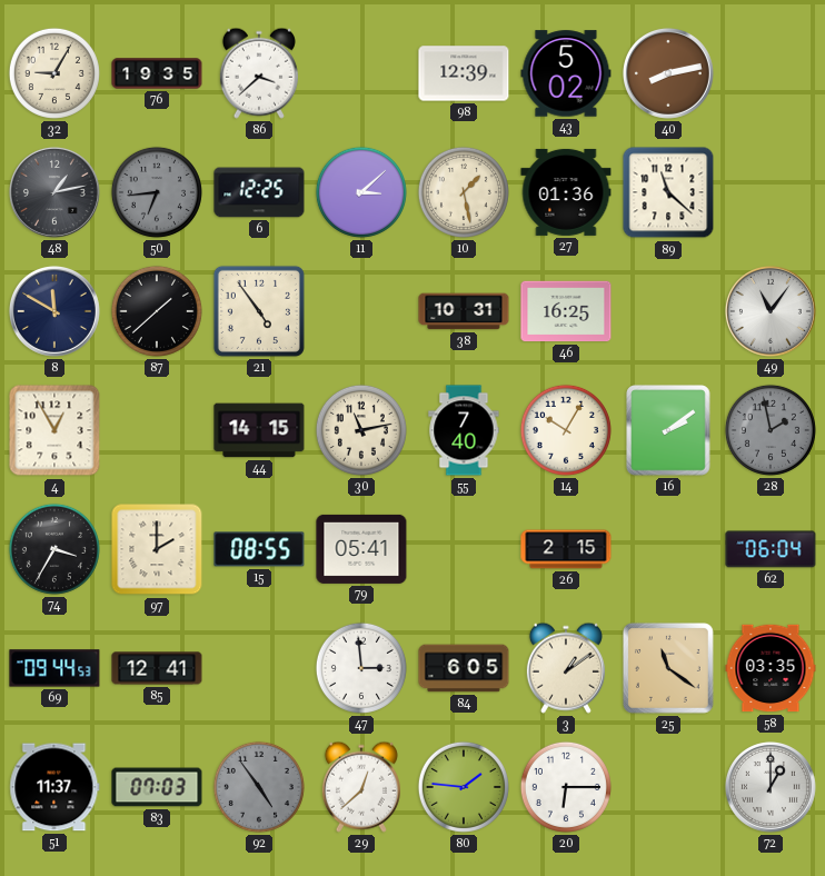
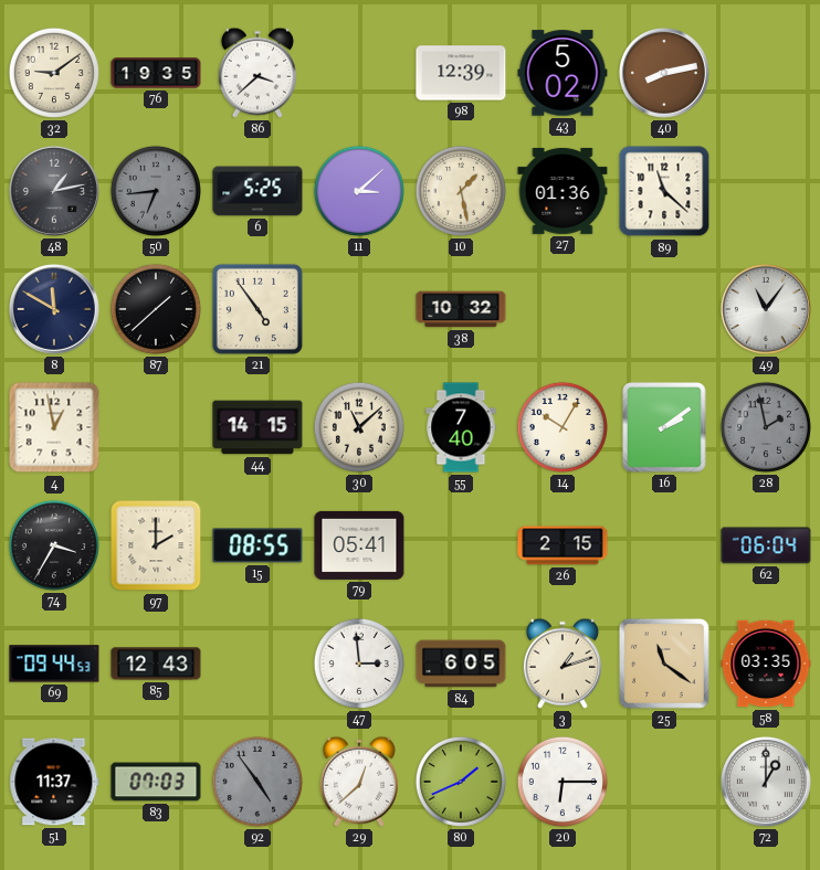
32: 9:05 -> 9:09
6: 12:25 -> 5:25
38: 10:31 -> 10:32
46: 16:25 -> none
4: 12:55 -> 12:58
30: 11:13 -> 11:08
85: 12:41 -> 12:43
3: 1:09 -> 1:12
80: 1:46 -> 1:41
